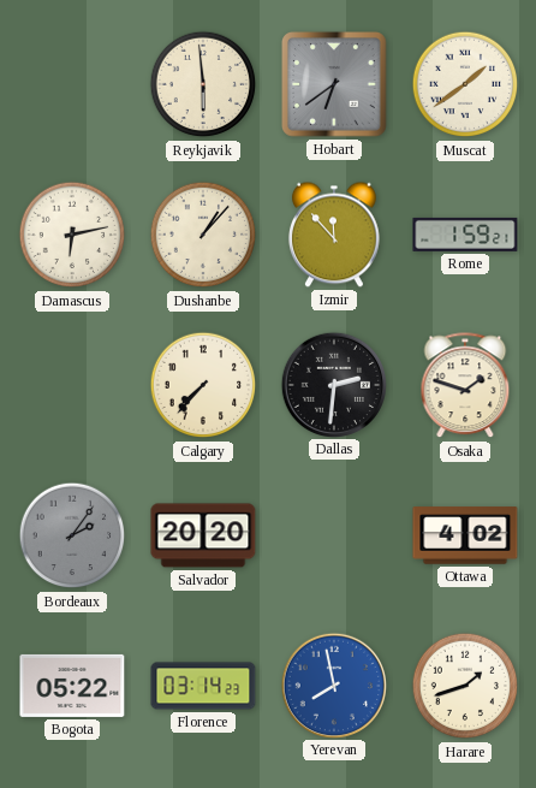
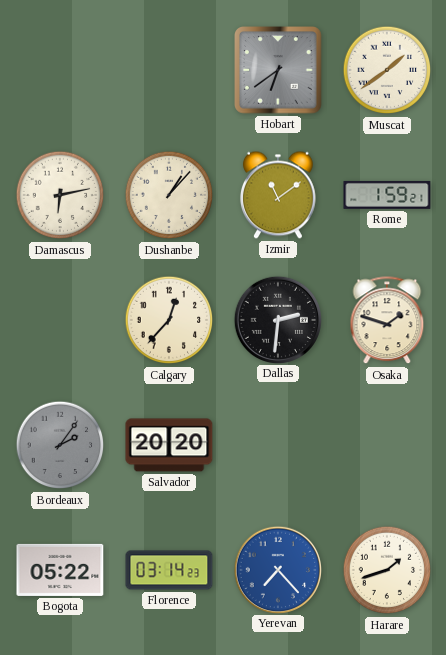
Reykjavik: 5:59 -> none
Izmir: 11:53 -> 11:09
Calgary: 7:37 -> 12:37
Ottawa: 4:02 -> none
Yerevan: 7:58 -> 7:23
